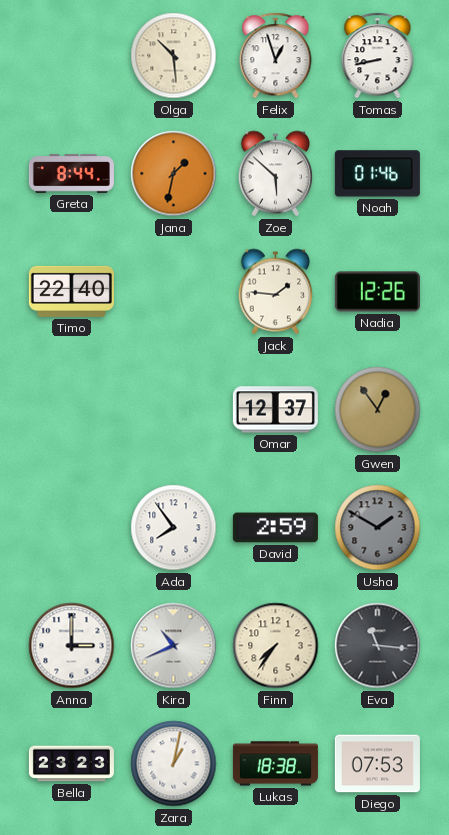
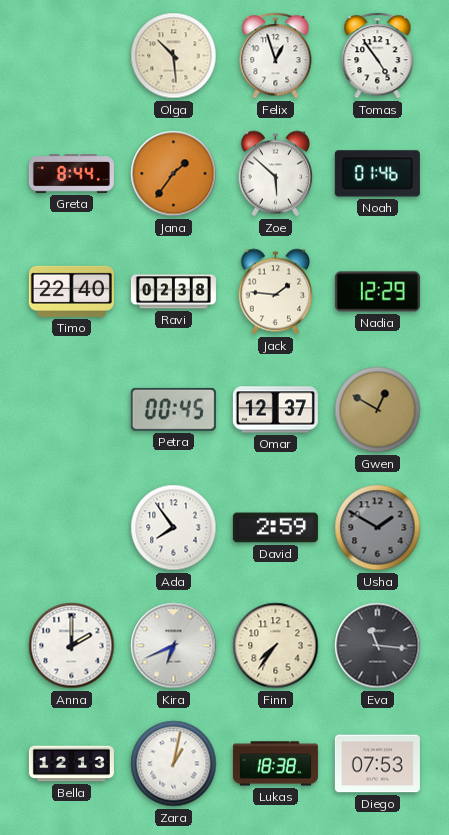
Tomas: 8:43 -> 4:54
Jana: 1:32 -> 1:36
Ravi: none -> 02:38
Nadia: 12:26 -> 12:29
Petra: none -> 00:45
Gwen: 12:54 -> 12:50
Anna: 3:00 -> 2:00
Kira: 10:41 -> 6:41
Bella: 23:23 -> 12:13
